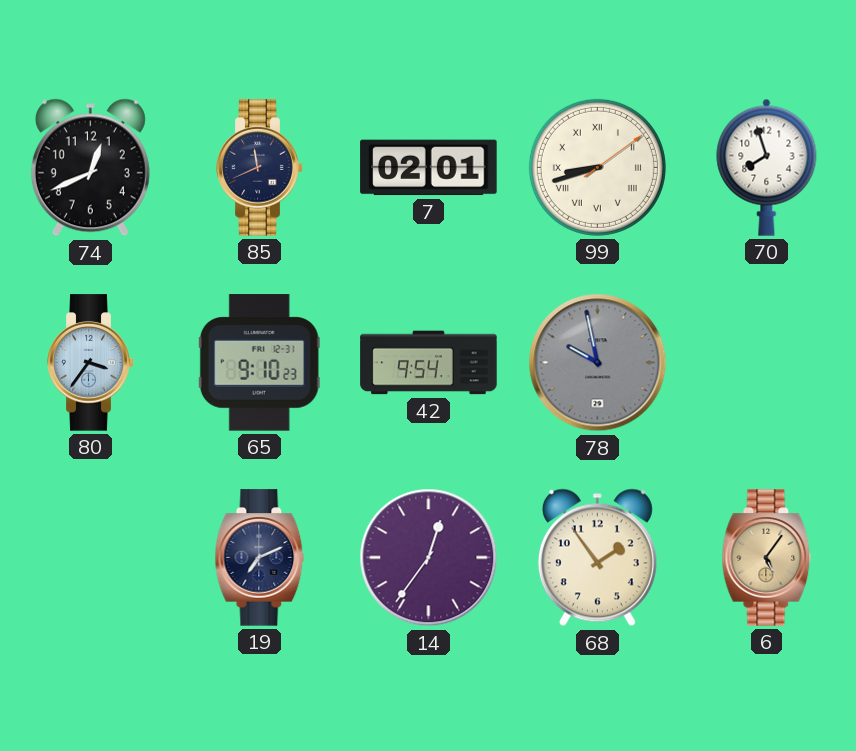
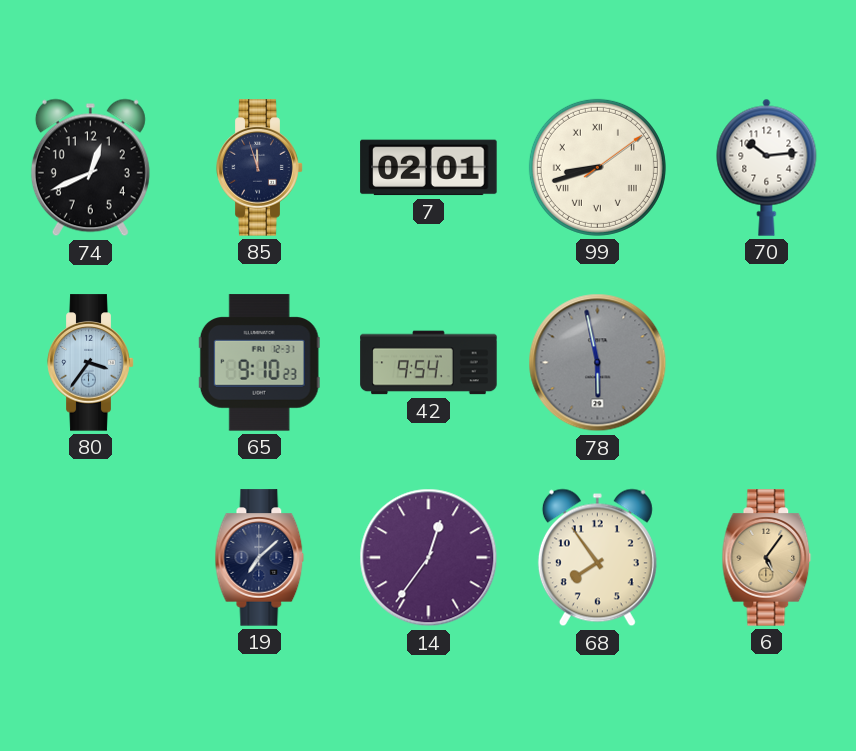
85: 11:41 -> 11:57
70: 7:57 -> 10:14
78: 9:58 -> 5:58
19: 7:11 -> 7:08
68: 1:54 -> 7:54
